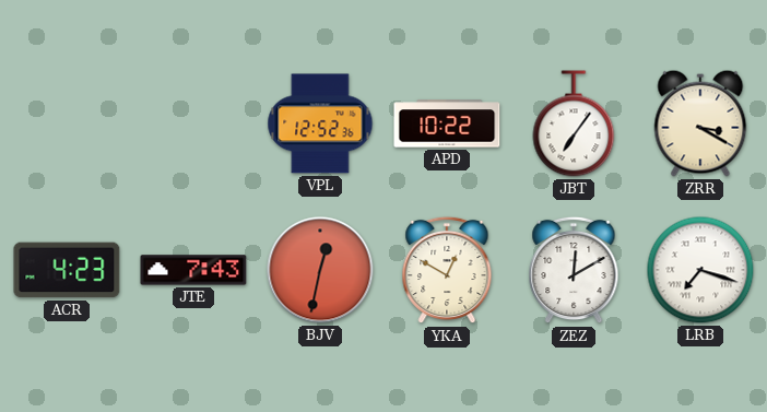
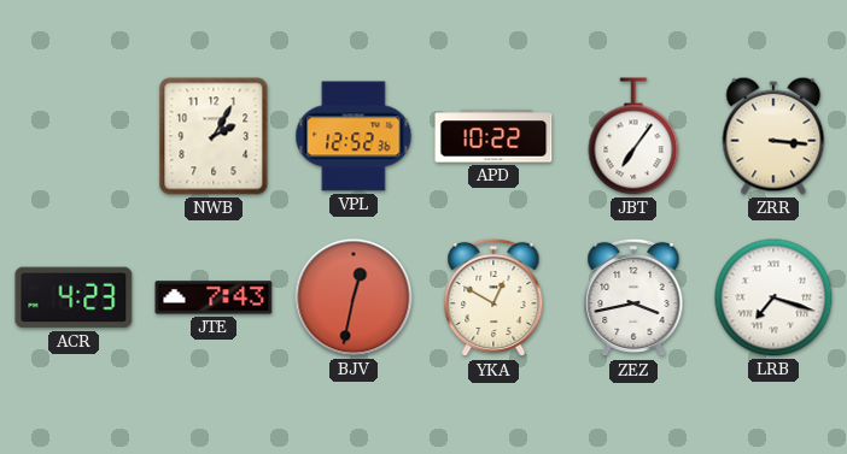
NWB: none -> 2:05
ZRR: 3:20 -> 3:16
ZEZ: 12:10 -> 3:43
